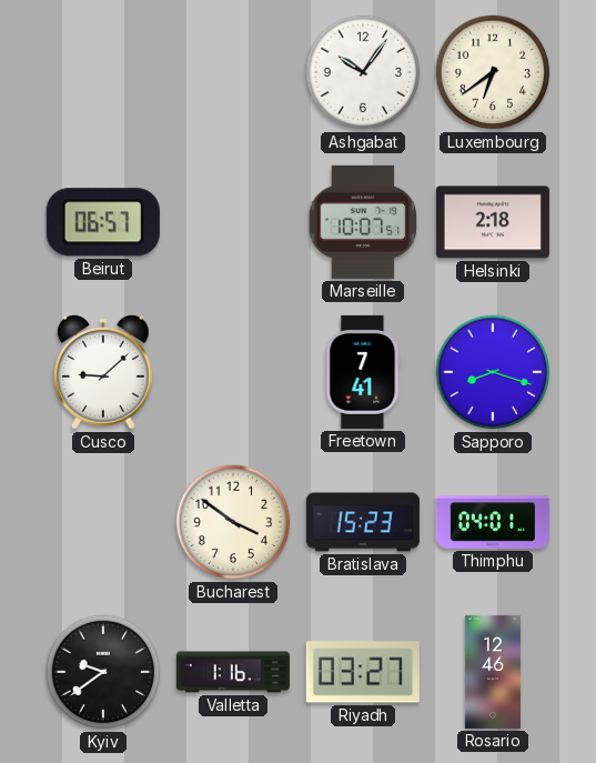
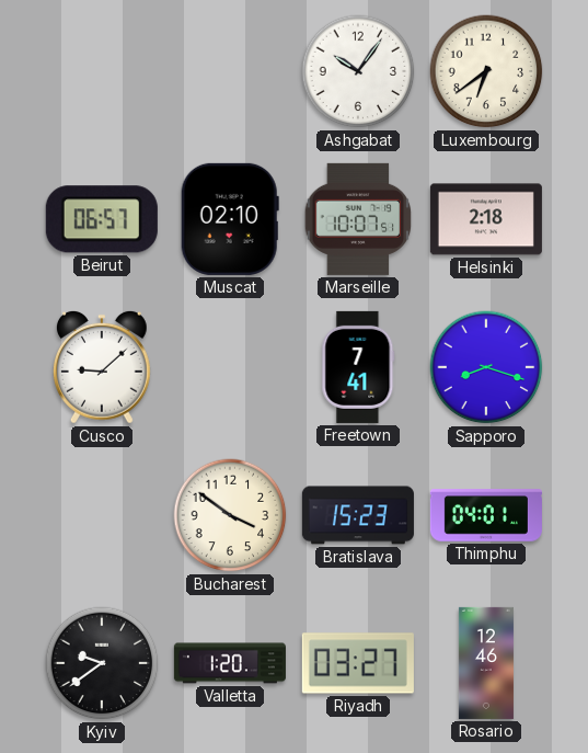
Muscat: none -> 02:10
Valletta: 1:16 -> 1:20
